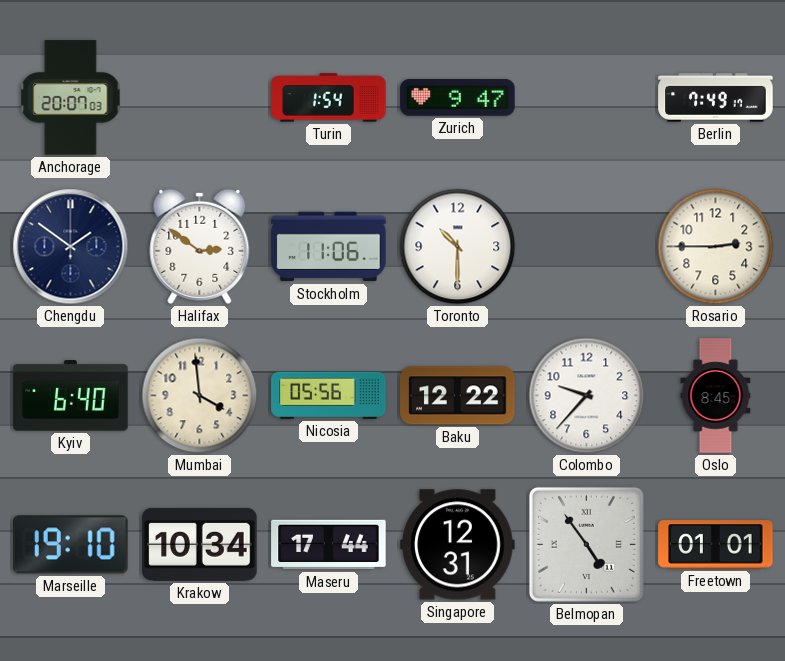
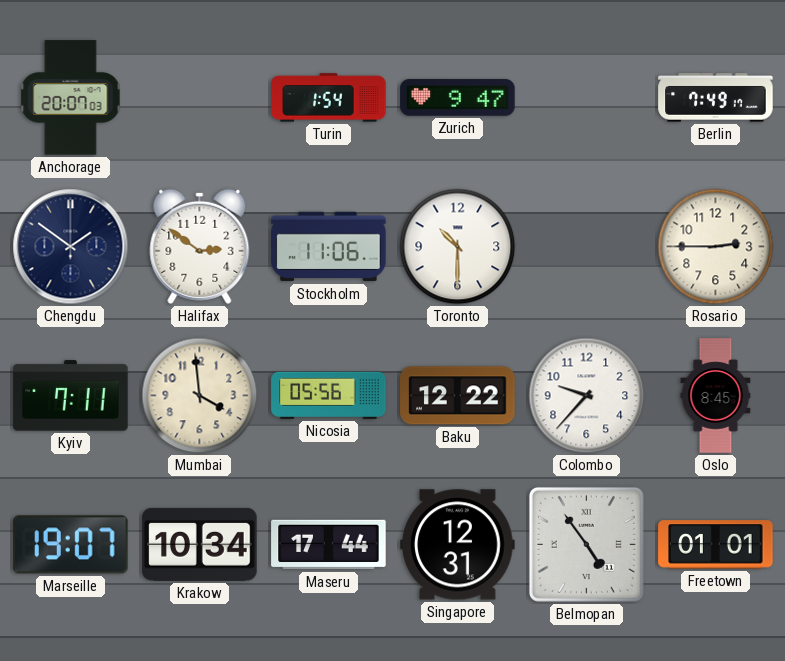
Kyiv: 6:40 -> 7:11
Marseille: 19:10 -> 19:07
